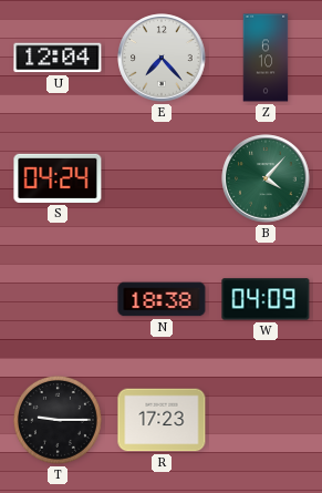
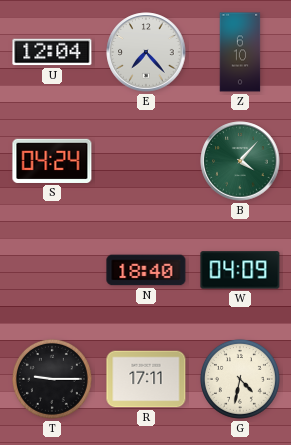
N: 18:38 -> 18:40
R: 17:23 -> 17:11
G: none -> 4:32
